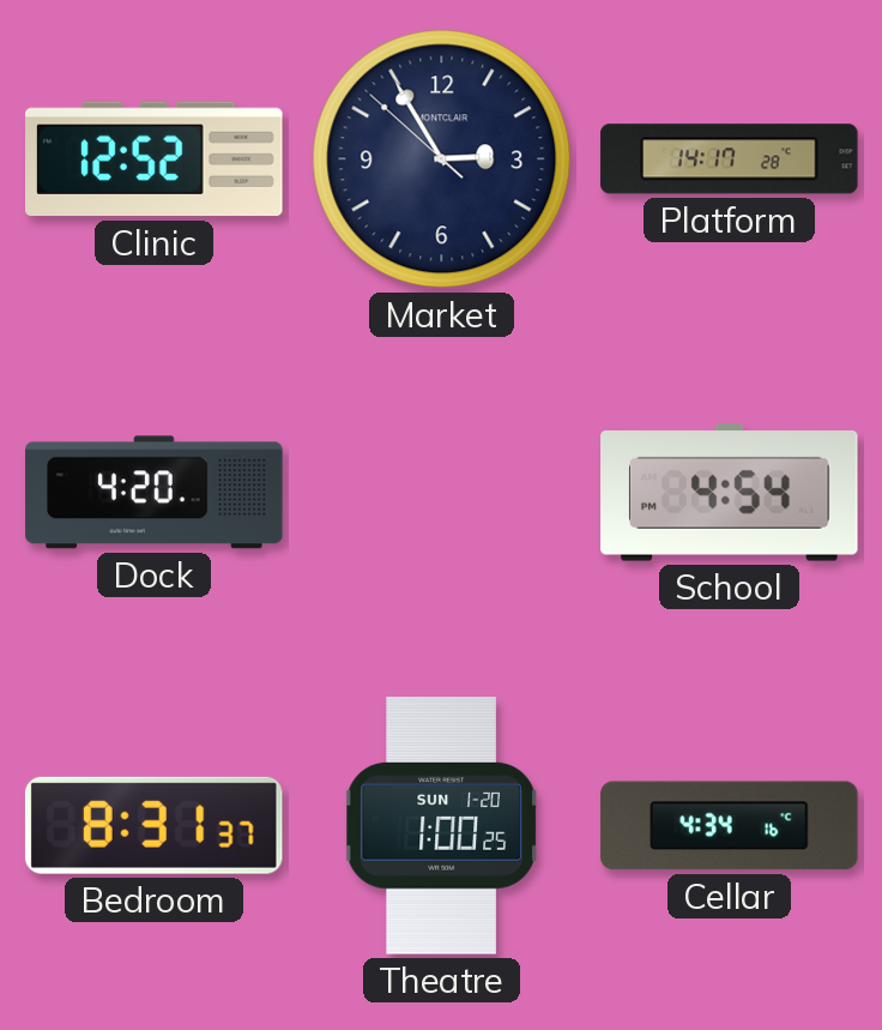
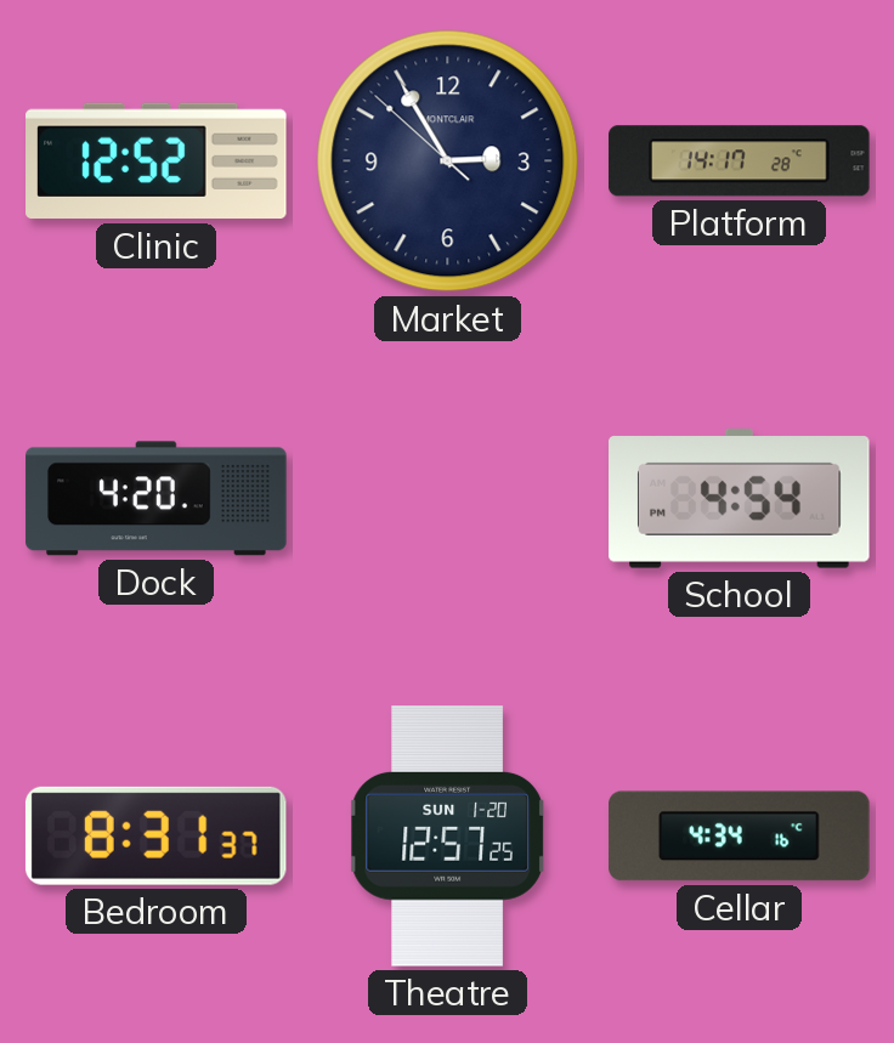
Theatre: 1:00 -> 12:57
